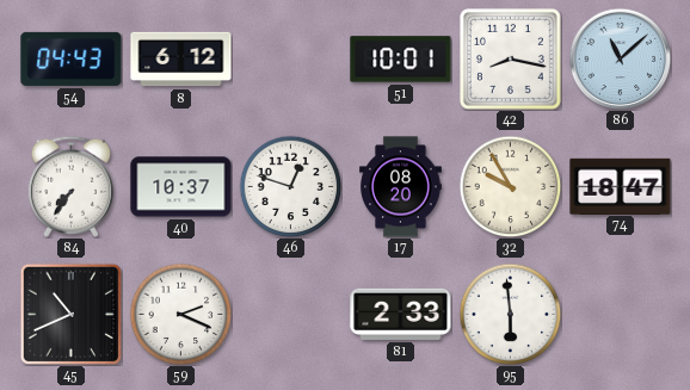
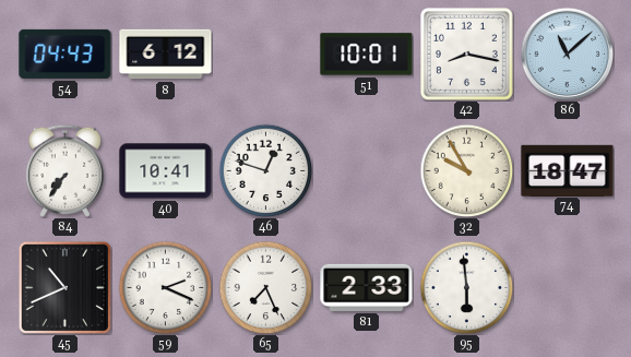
40: 10:37 -> 10:41
17: 08:20 -> none
65: none -> 7:26
